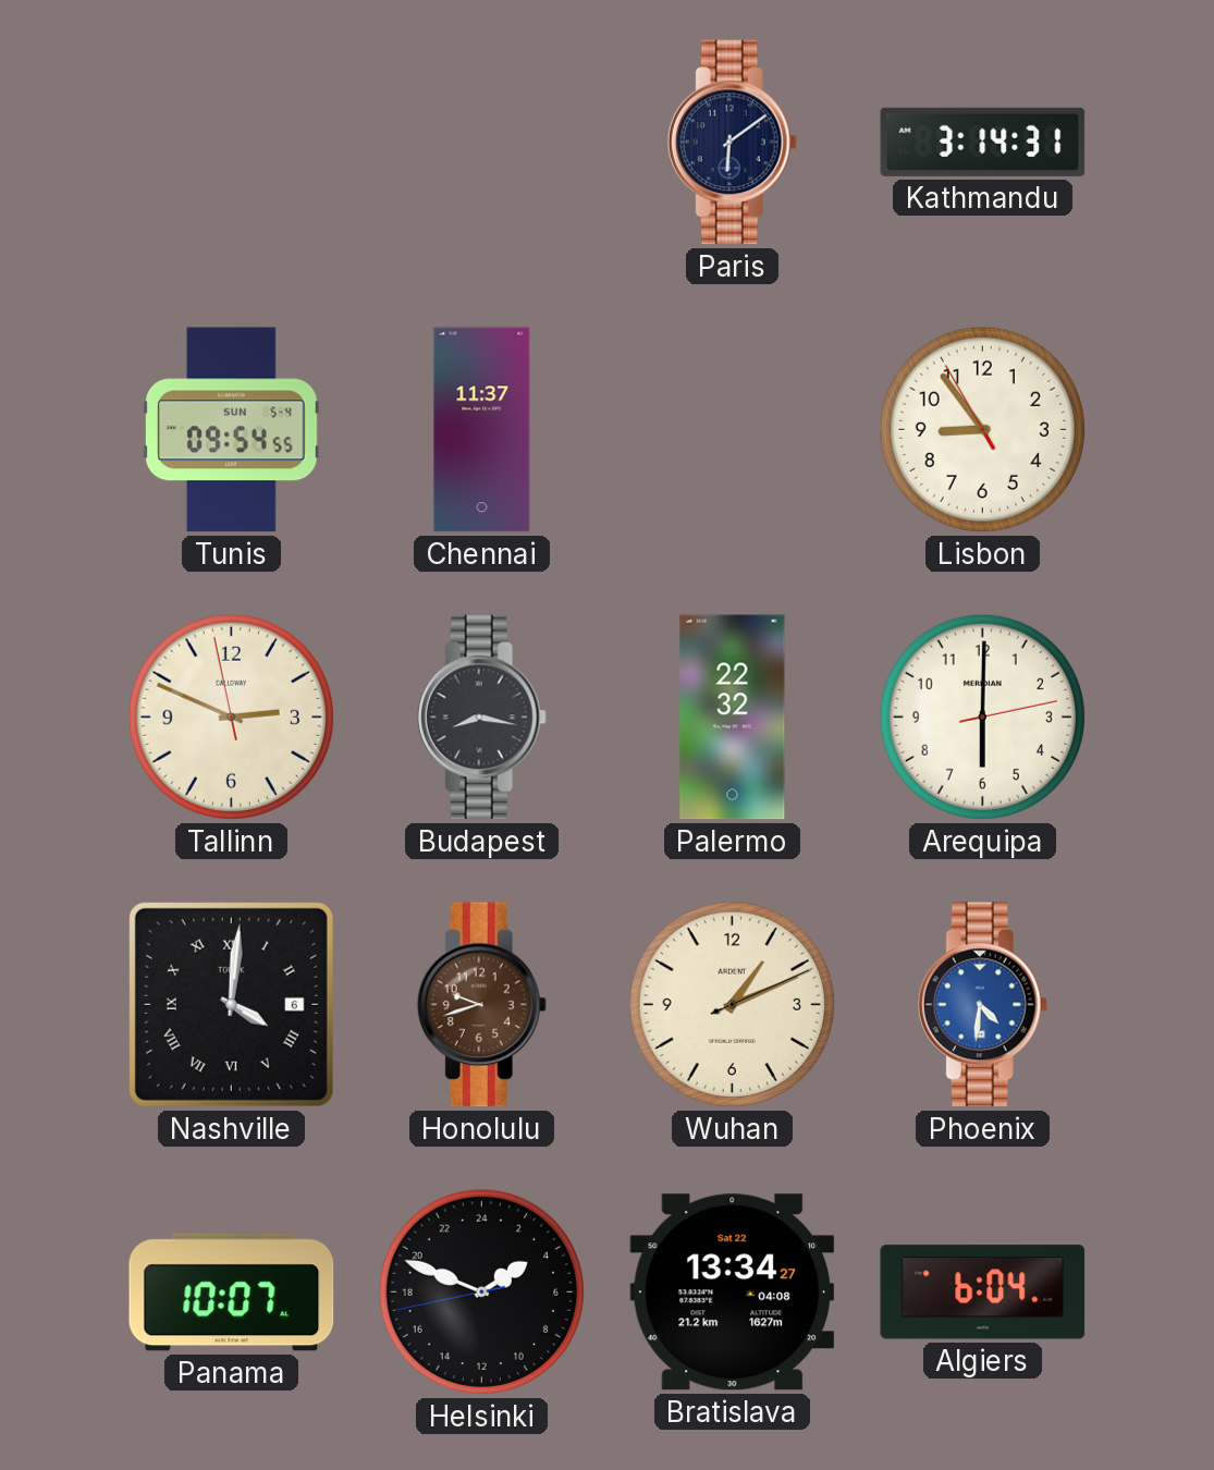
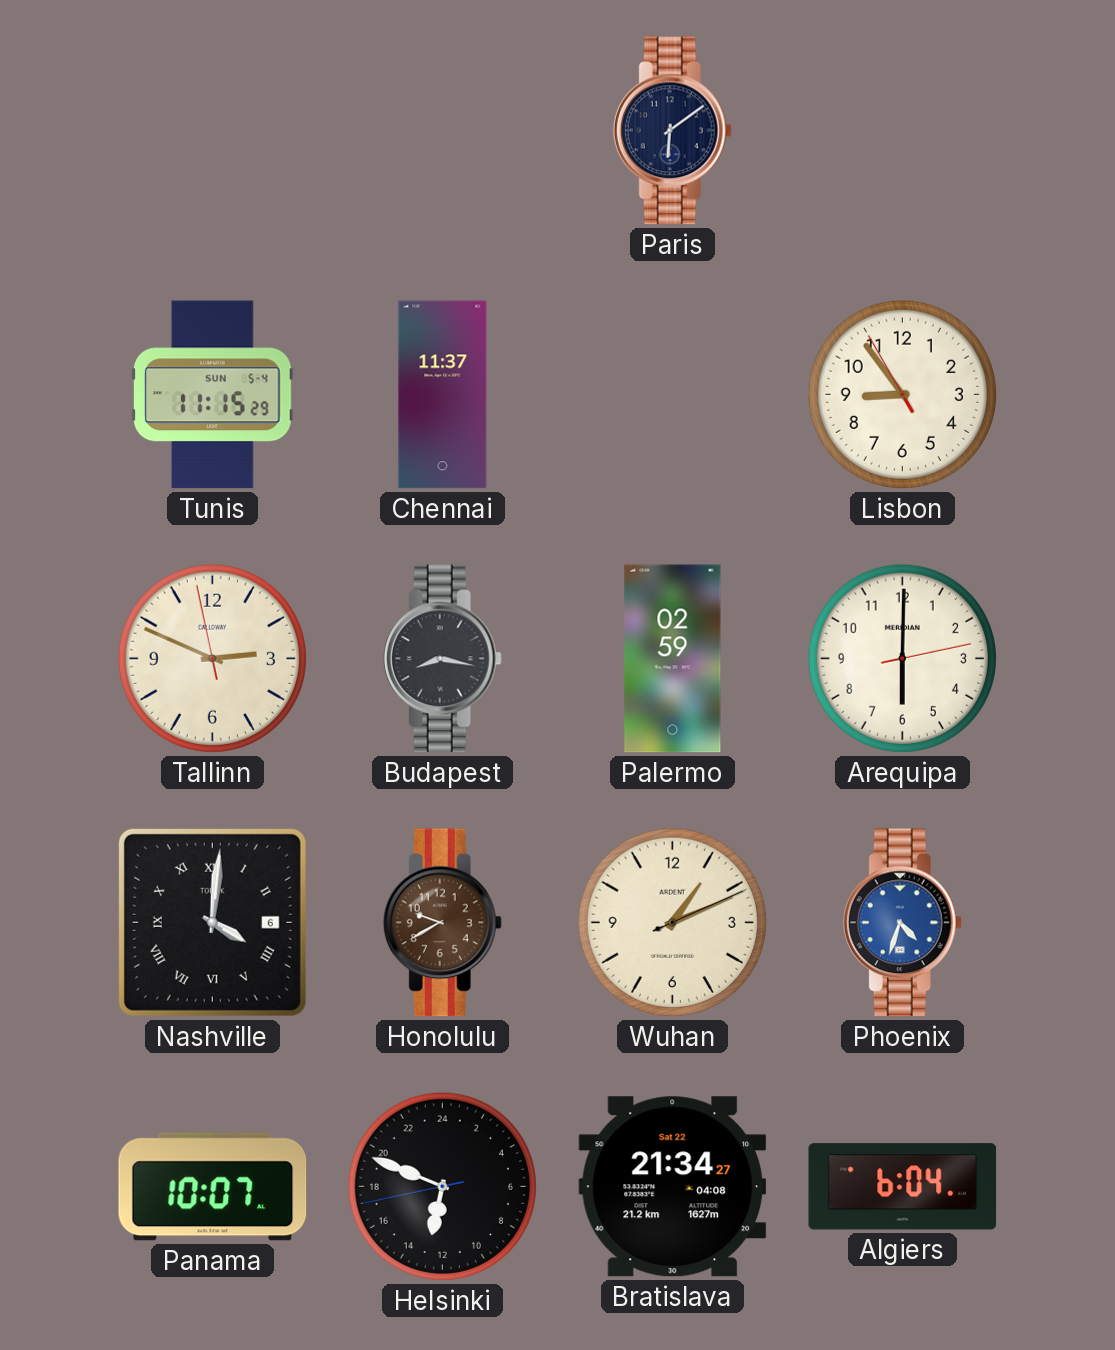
Kathmandu: 3:14 -> none
Tunis: 09:54 -> 11:15
Palermo: 22:32 -> 02:59
Honolulu: 9:42 -> 9:40
Phoenix: 4:31 -> 4:33
Helsinki: 3:48 -> 12:48
Bratislava: 13:34 -> 21:34
